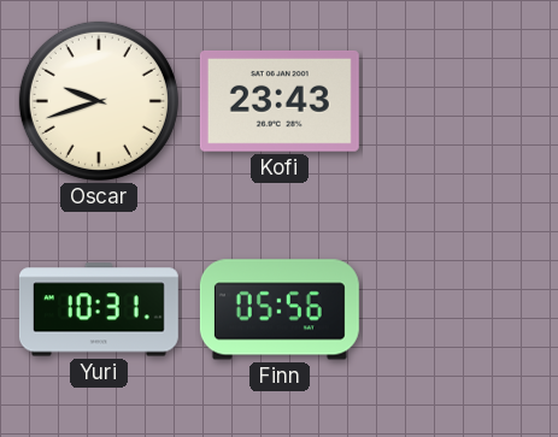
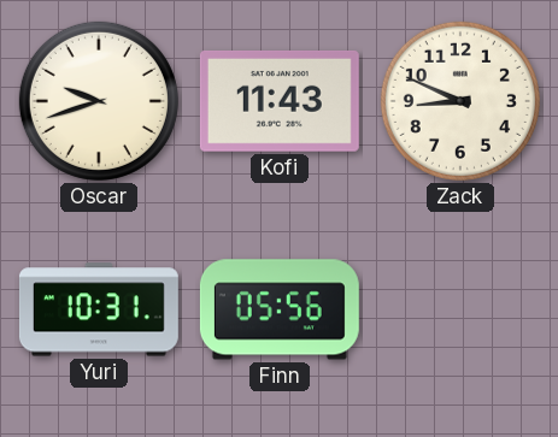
Kofi: 23:43 -> 11:43
Zack: none -> 8:49
